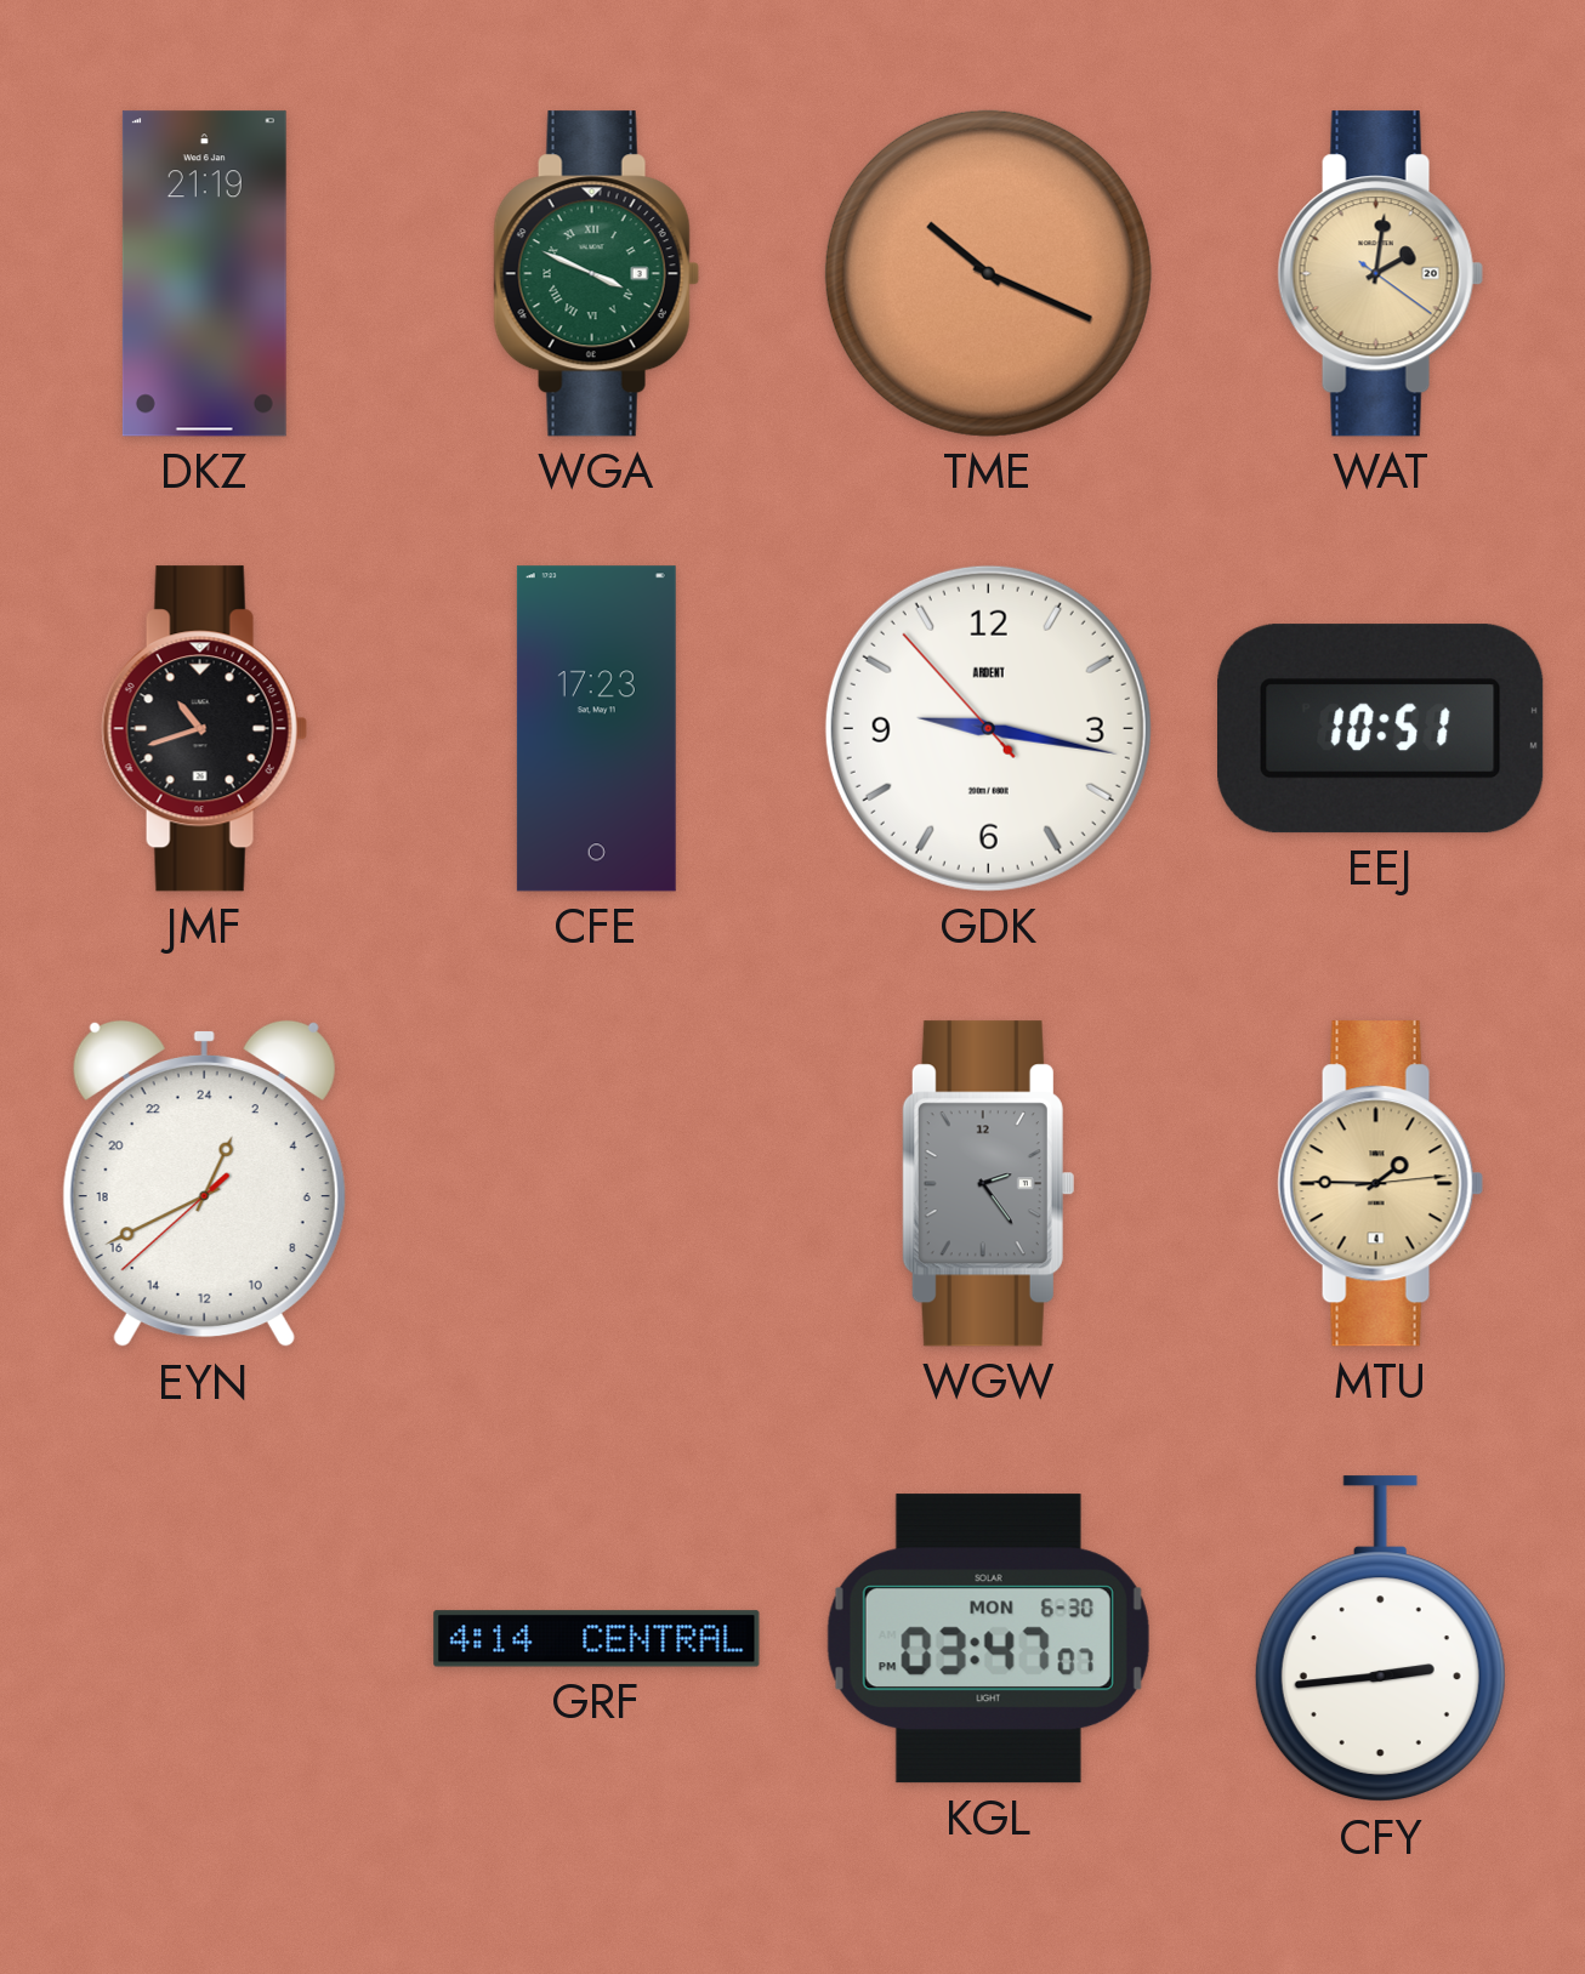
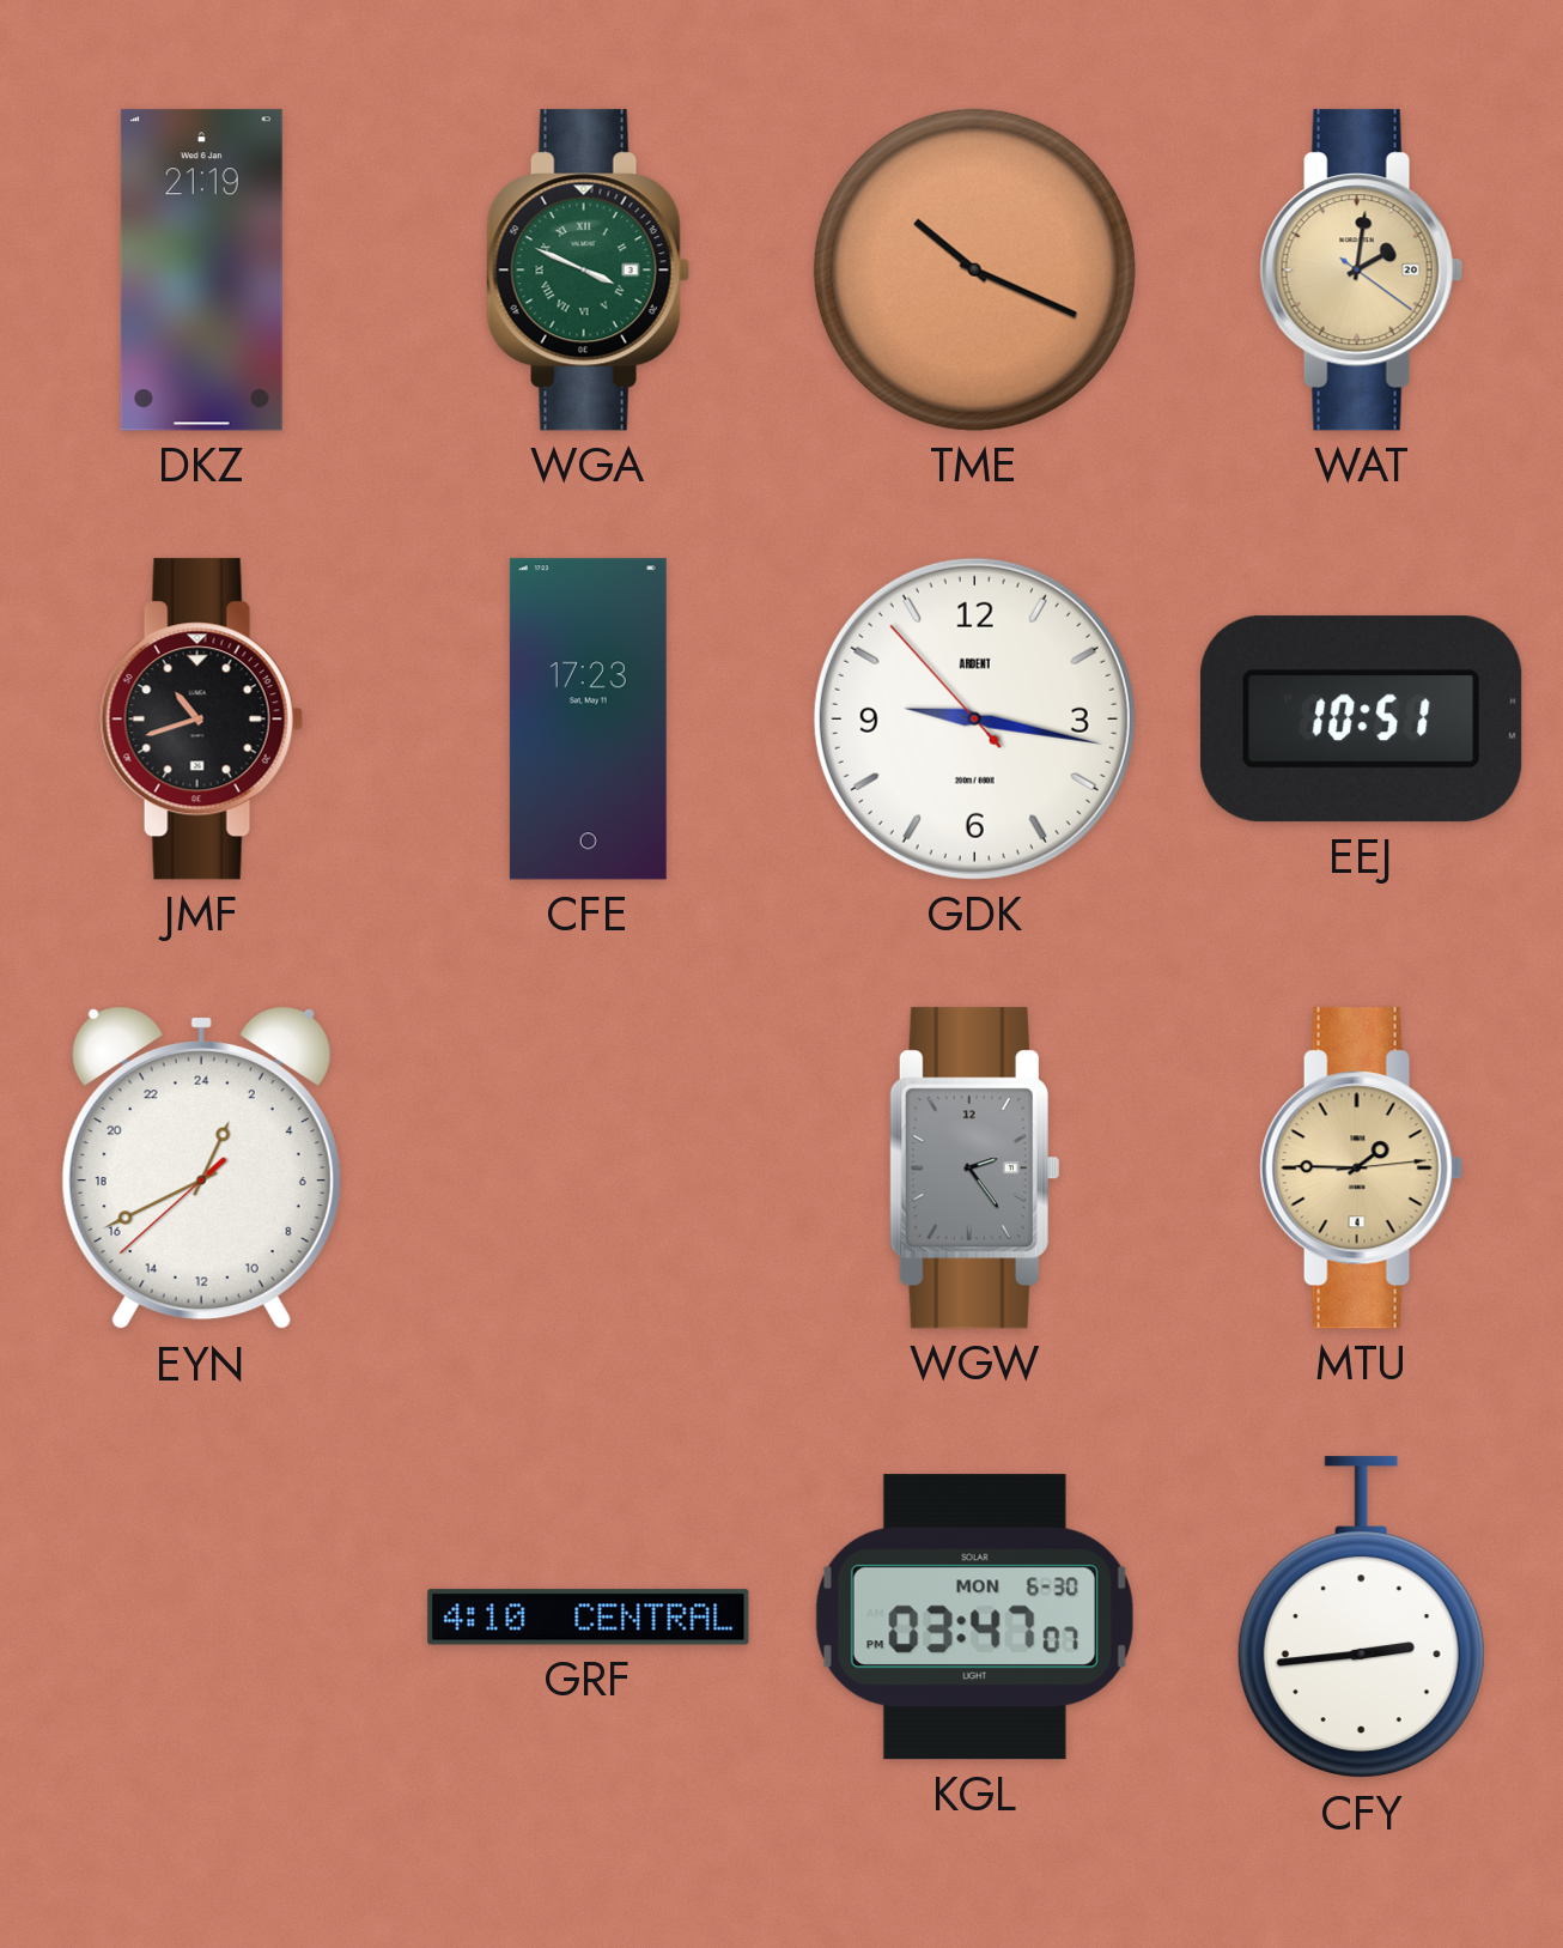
GRF: 4:14 -> 4:10
